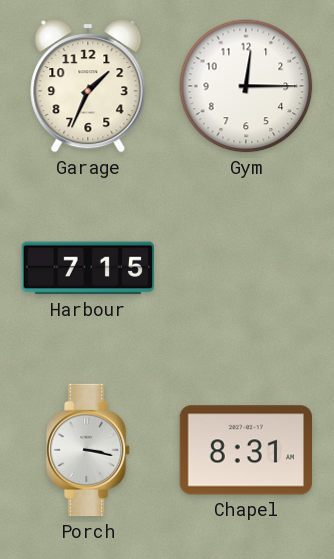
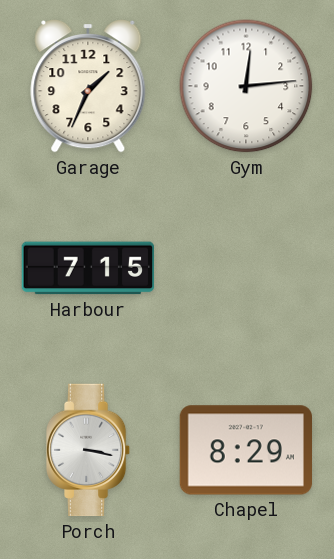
Gym: 12:15 -> 12:14
Chapel: 8:31 -> 8:29
